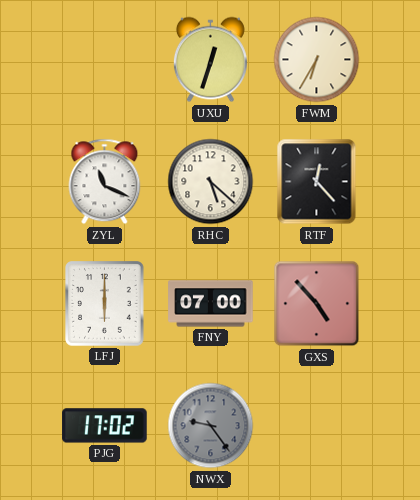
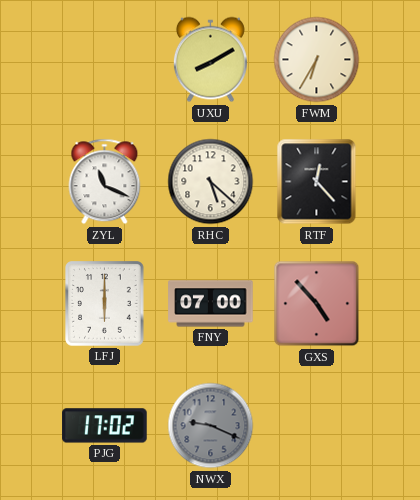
UXU: 12:33 -> 8:10
NWX: 9:24 -> 9:19
